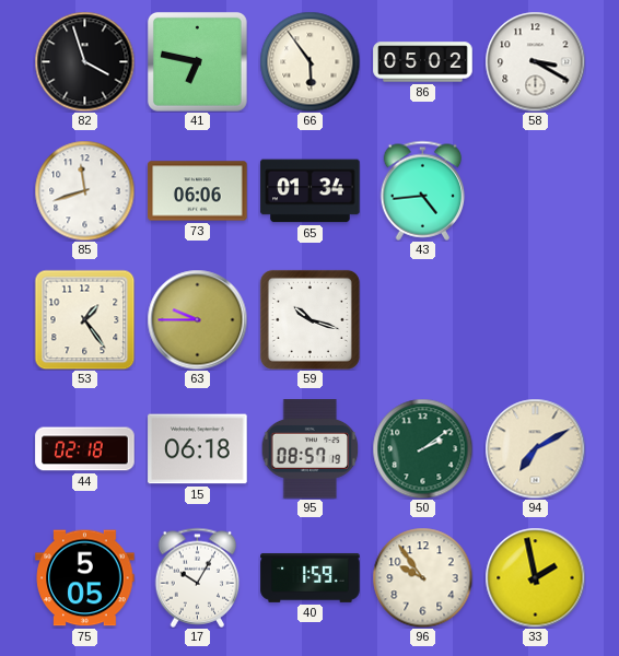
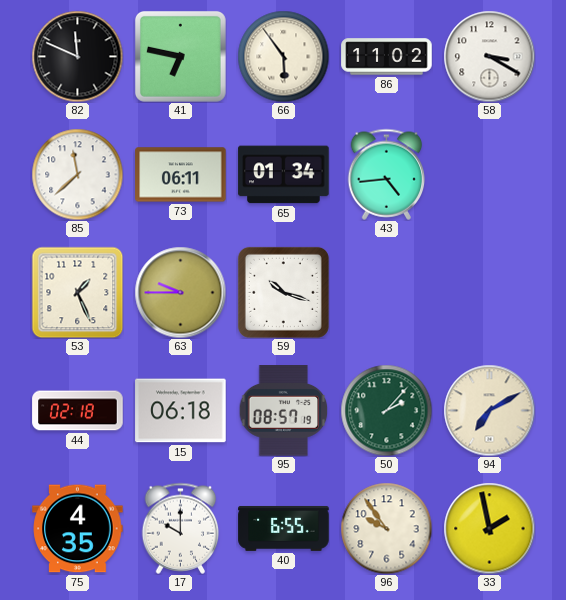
82: 3:57 -> 11:49
86: 05:02 -> 11:02
85: 11:42 -> 11:38
73: 06:06 -> 06:11
53: 1:24 -> 1:26
50: 2:09 -> 2:07
75: 5:05 -> 4:35
17: 10:05 -> 10:00
40: 1:59 -> 6:55
